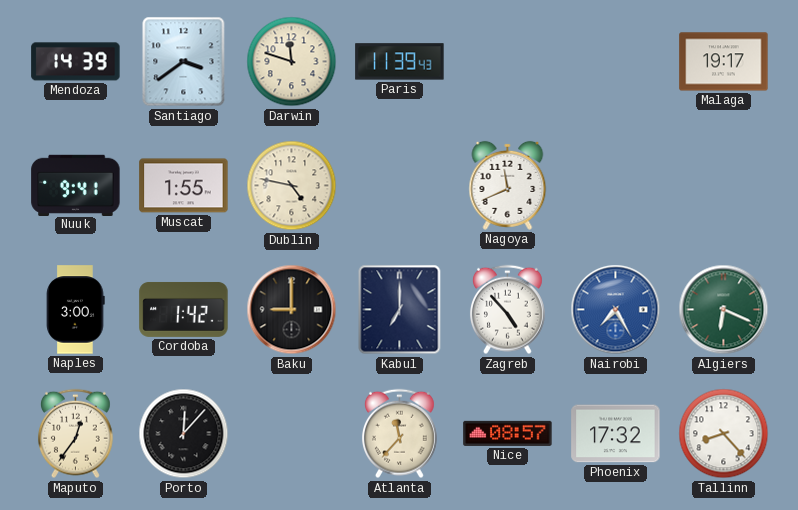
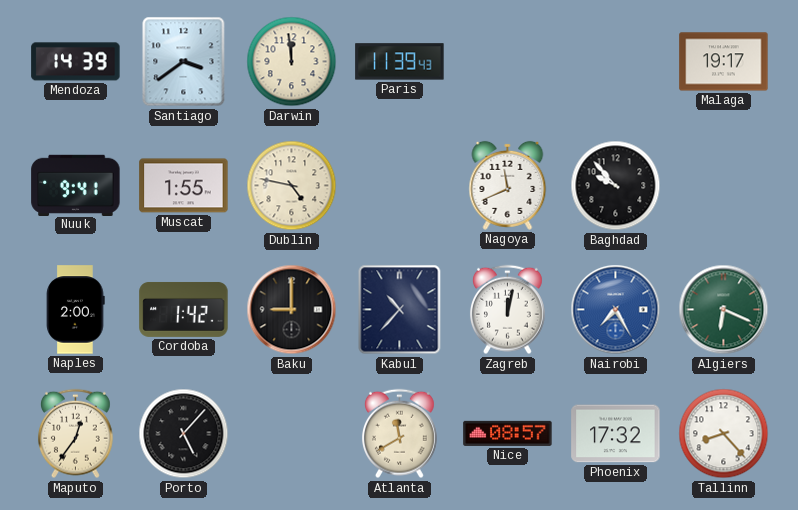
Darwin: 11:48 -> 11:59
Baghdad: none -> 9:53
Naples: 3:00 -> 2:00
Kabul: 7:00 -> 10:37
Zagreb: 4:53 -> 12:02
Porto: 12:07 -> 5:07
Atlanta: 11:37 -> 11:40
